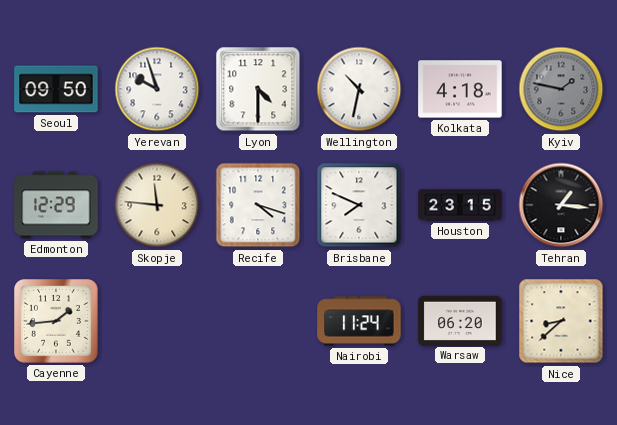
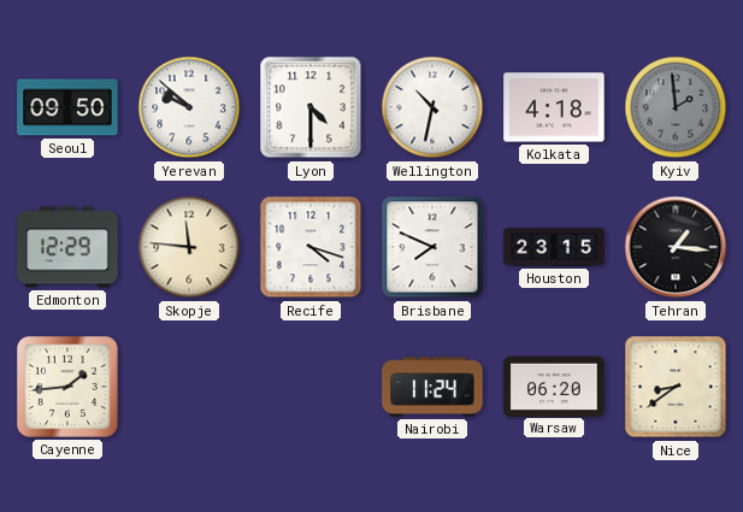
Yerevan: 9:57 -> 9:52
Kyiv: 1:47 -> 1:59
Nice: 8:38 -> 8:39
